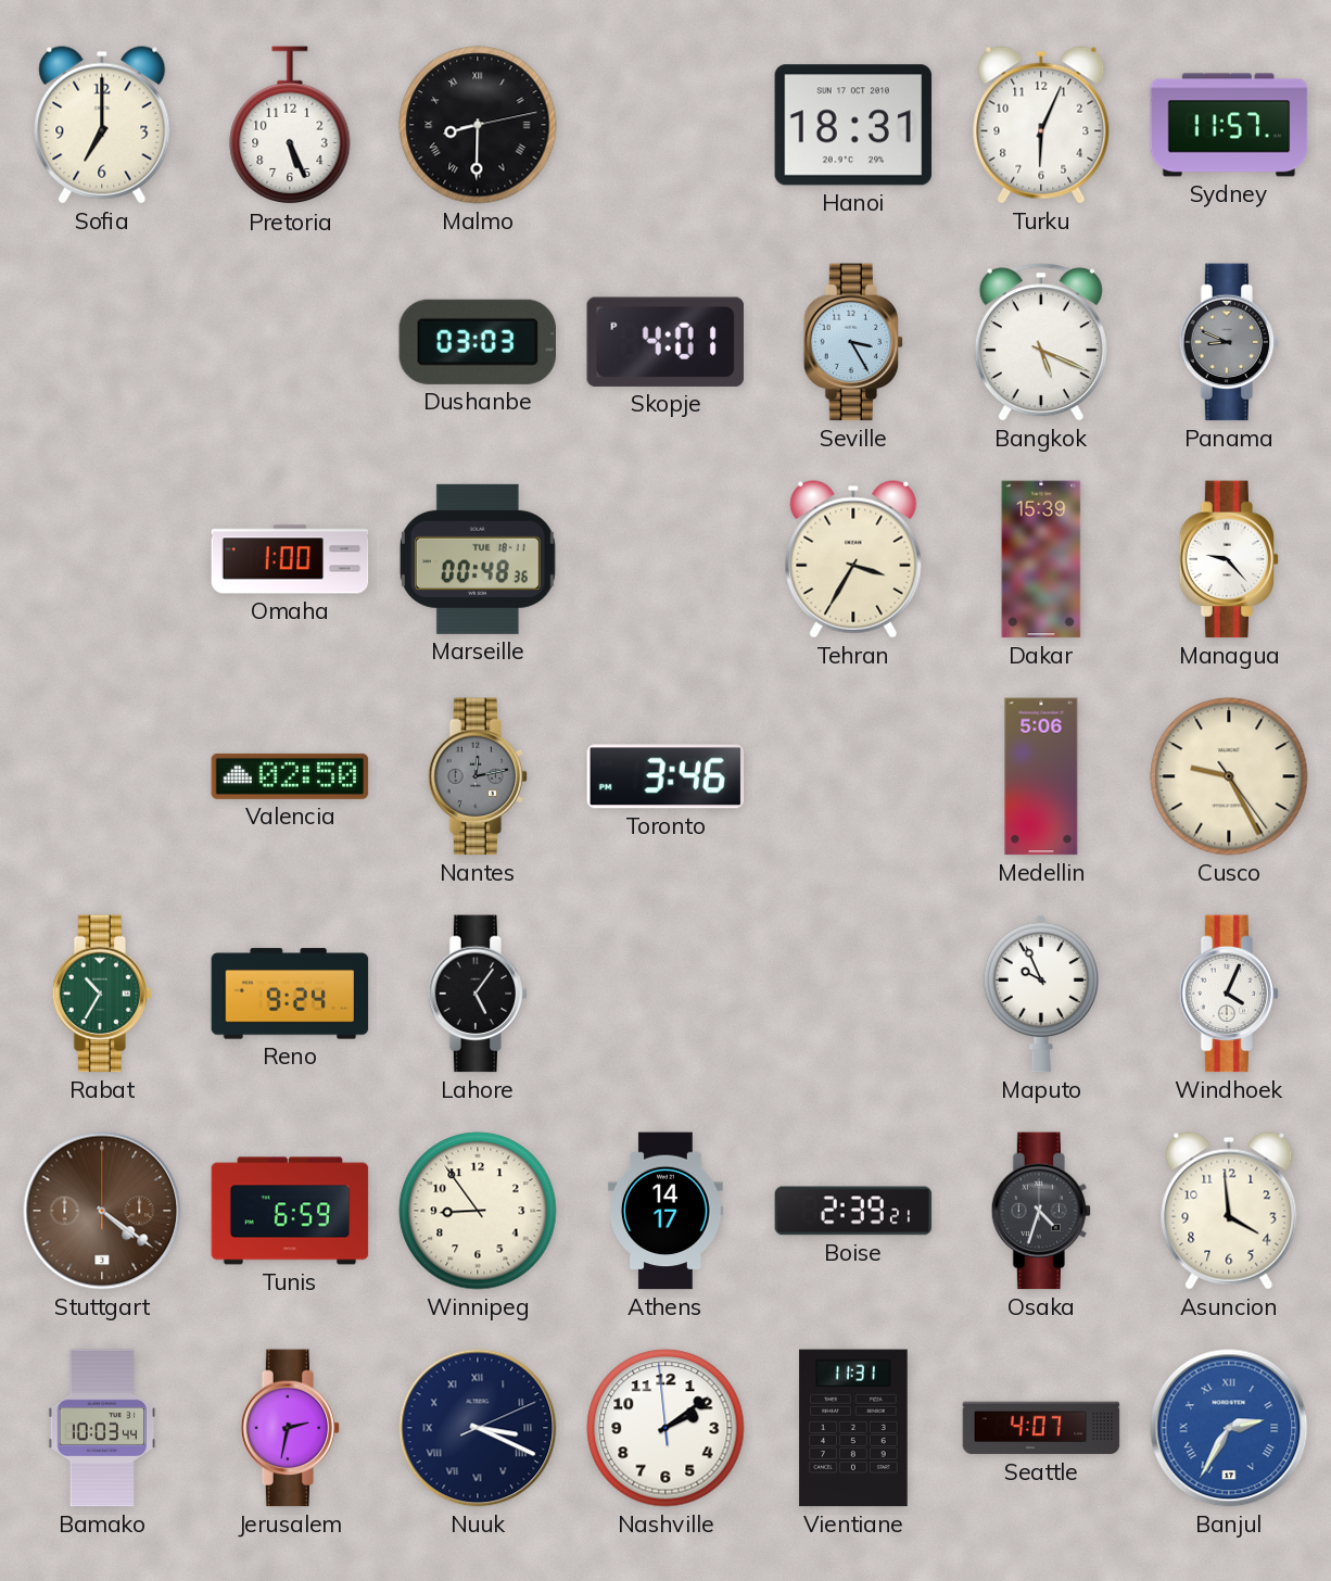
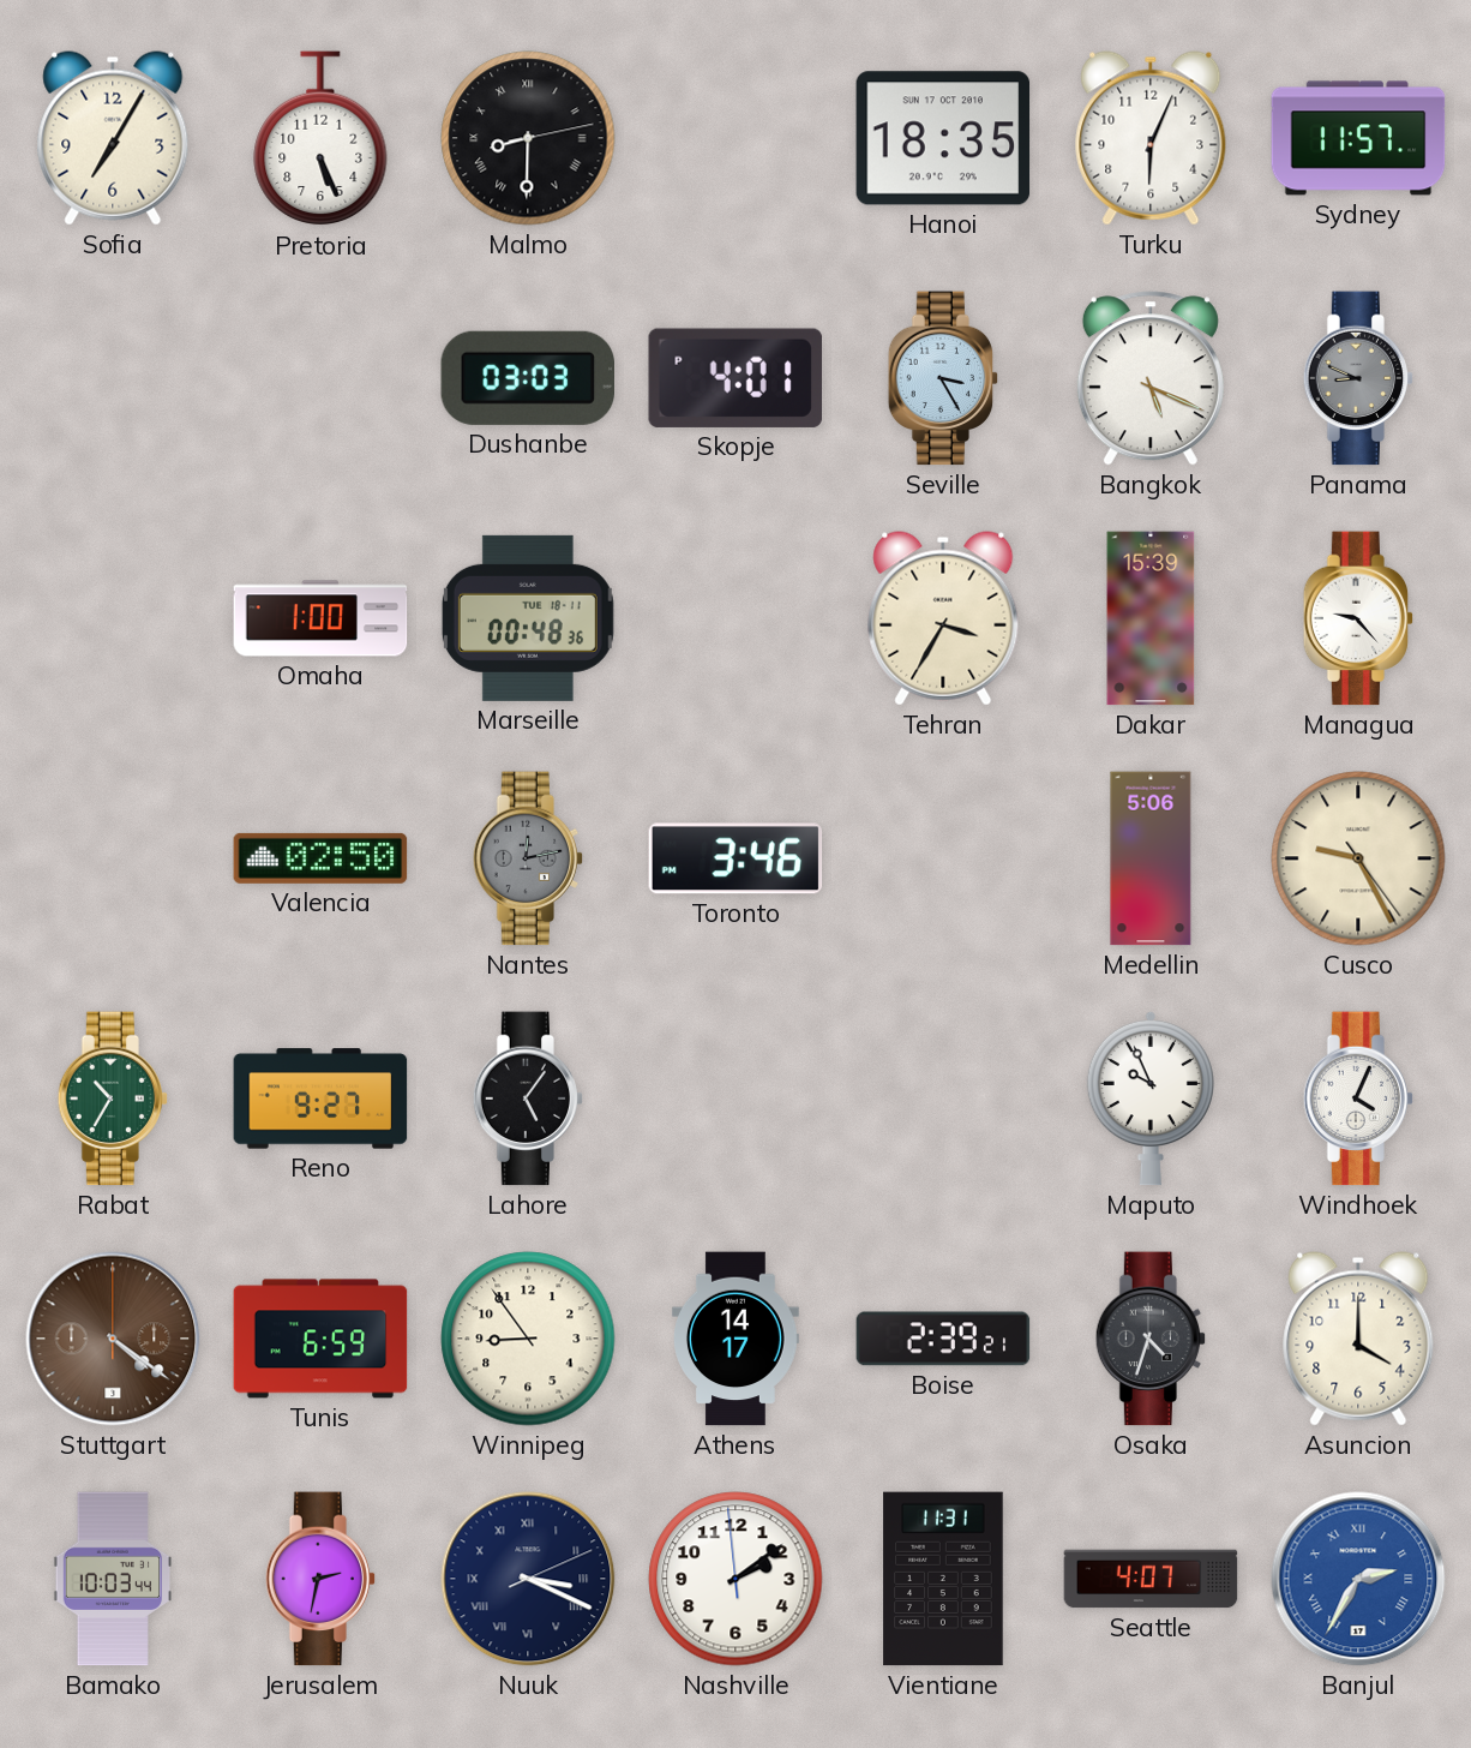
Sofia: 7:00 -> 7:05
Hanoi: 18:31 -> 18:35
Reno: 9:24 -> 9:27
Asuncion: 3:59 -> 4:00
